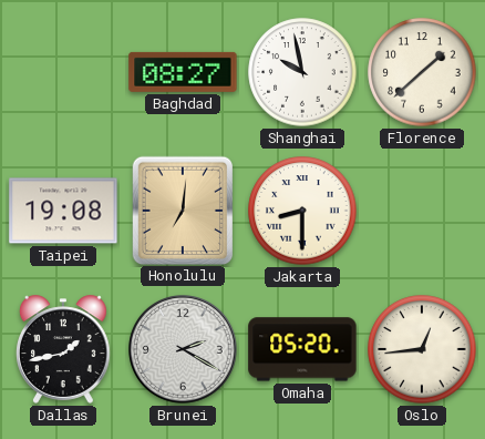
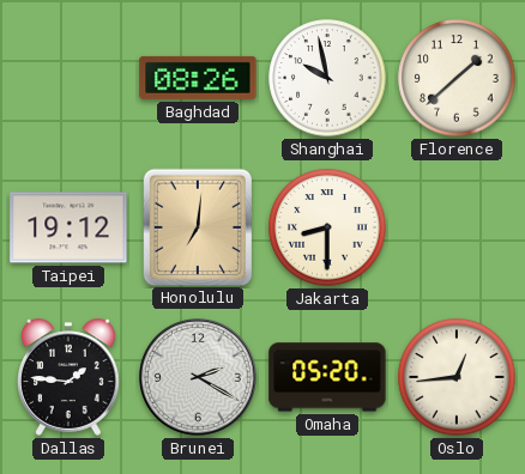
Baghdad: 08:27 -> 08:26
Taipei: 19:08 -> 19:12
Dallas: 1:43 -> 1:46
